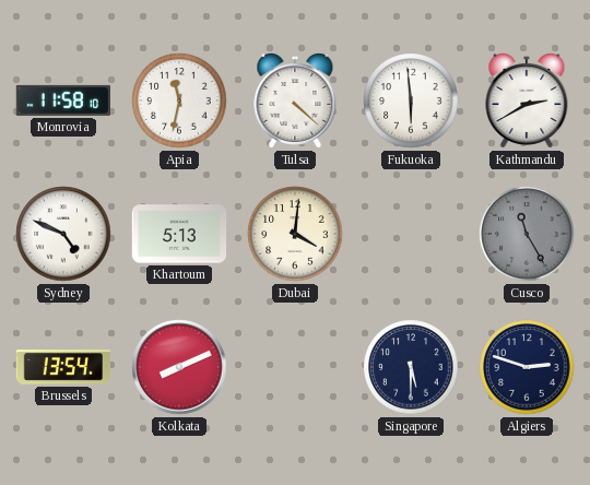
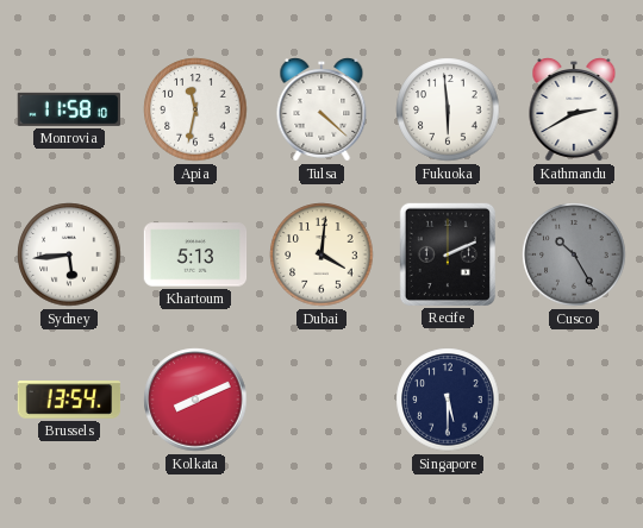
Sydney: 4:49 -> 5:44
Recife: none -> 2:11
Cusco: 11:25 -> 10:25
Algiers: 2:48 -> none
